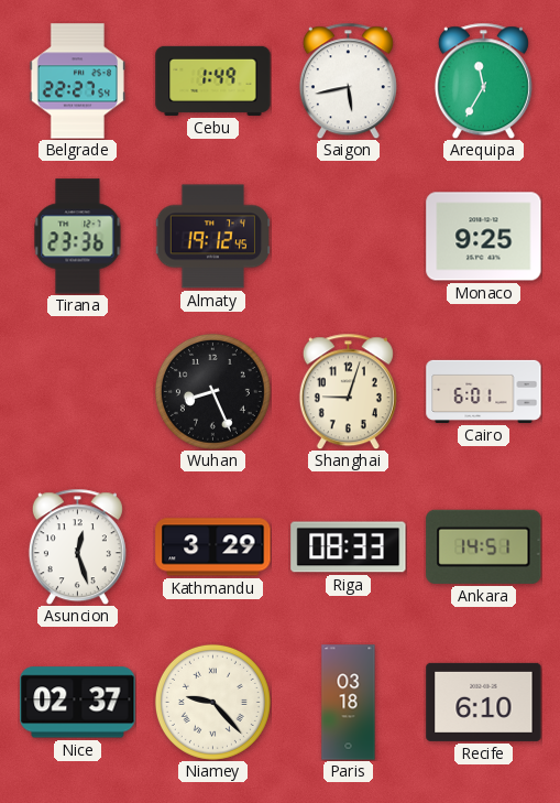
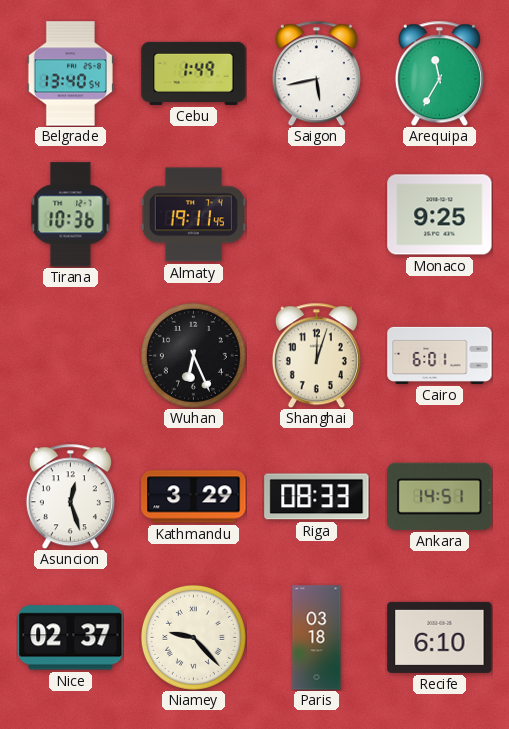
Belgrade: 22:27 -> 13:40
Tirana: 23:36 -> 10:36
Almaty: 19:12 -> 19:11
Wuhan: 8:26 -> 6:26
Shanghai: 9:03 -> 12:03
